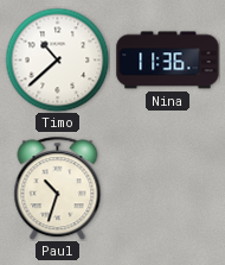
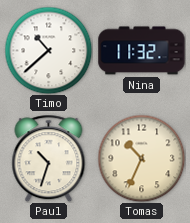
Nina: 11:36 -> 11:32
Tomas: none -> 10:34
